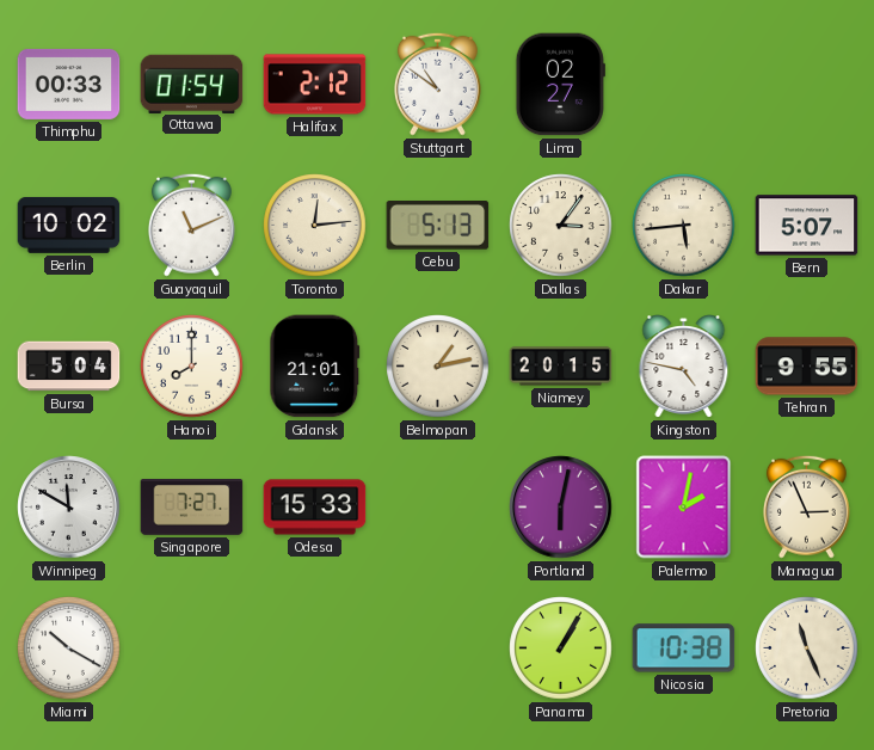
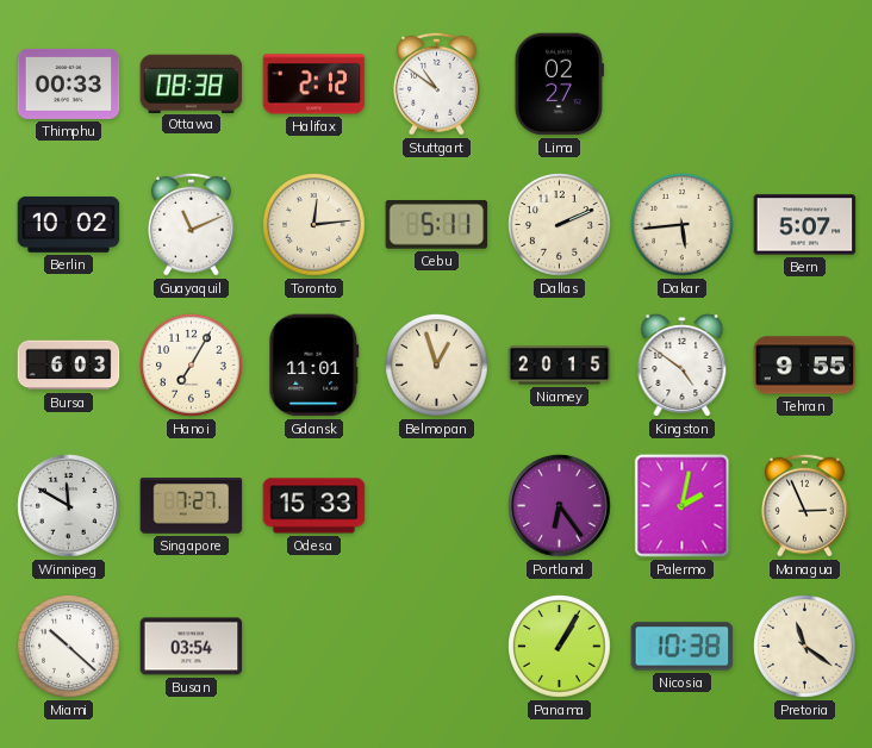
Ottawa: 01:54 -> 08:38
Cebu: 5:13 -> 5:11
Dallas: 3:06 -> 2:11
Bursa: 5:04 -> 6:03
Hanoi: 8:00 -> 7:05
Gdansk: 21:01 -> 11:01
Belmopan: 1:13 -> 12:57
Kingston: 4:47 -> 4:51
Portland: 6:02 -> 6:24
Miami: 10:20 -> 10:22
Busan: none -> 03:54
Pretoria: 11:26 -> 11:21
